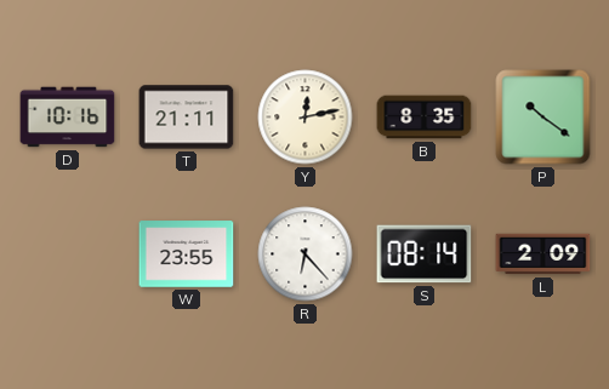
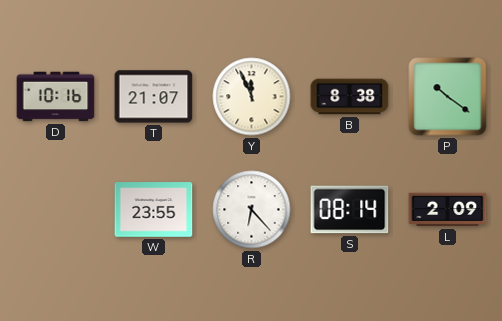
T: 21:11 -> 21:07
Y: 12:13 -> 11:56
B: 8:35 -> 8:38
